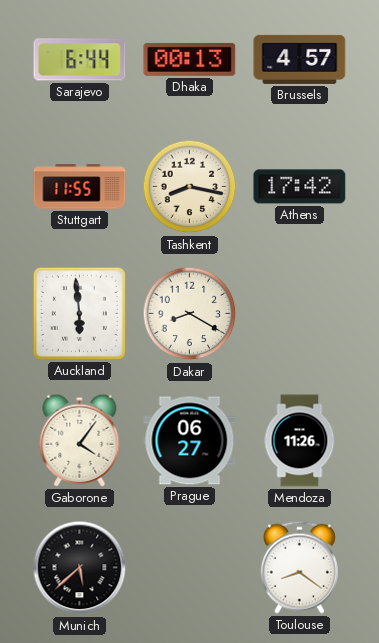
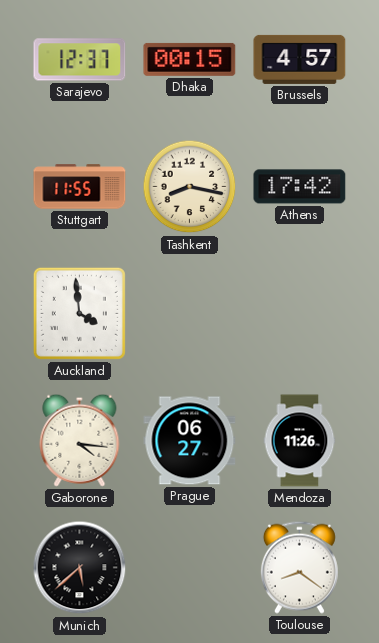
Sarajevo: 6:44 -> 12:37
Dhaka: 00:13 -> 00:15
Auckland: 5:59 -> 3:59
Dakar: 8:20 -> none
Gaborone: 4:06 -> 4:16
